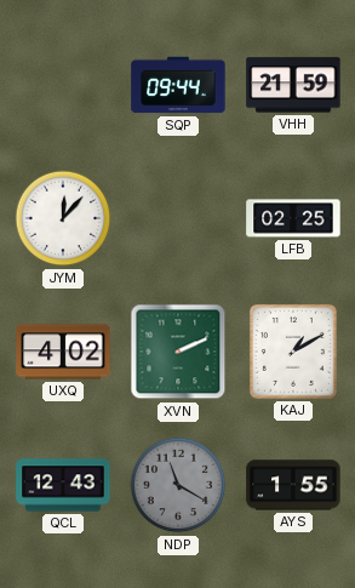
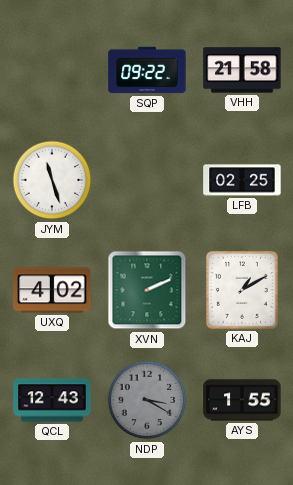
SQP: 09:44 -> 09:22
VHH: 21:59 -> 21:58
JYM: 12:07 -> 11:27
NDP: 11:20 -> 3:20
